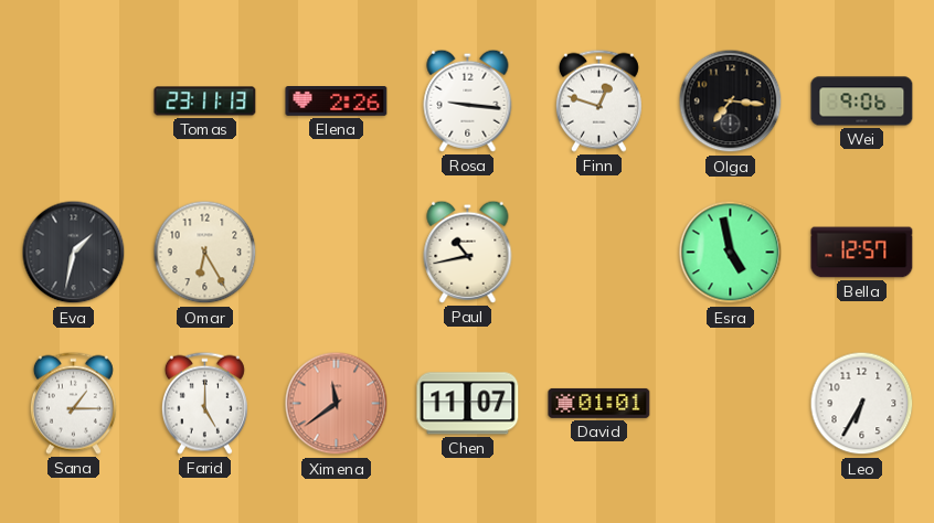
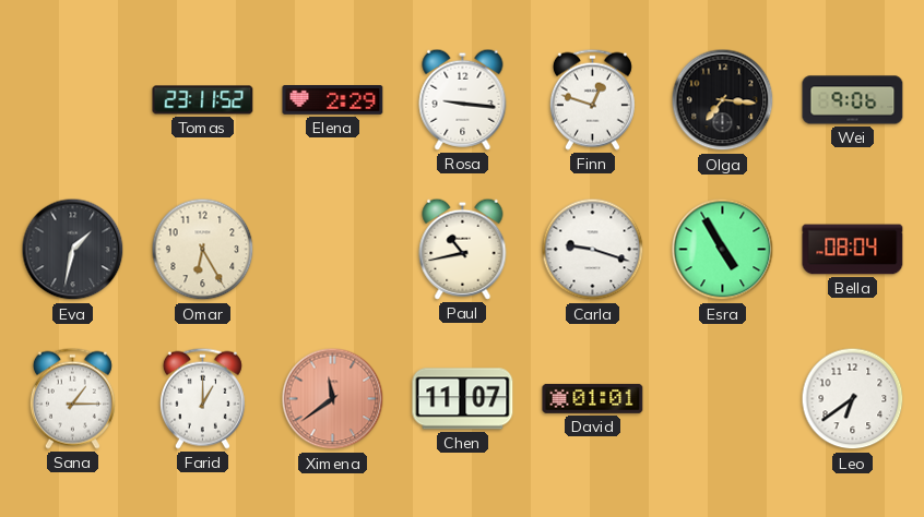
Tomas: 23:11:13 -> 23:11:52
Elena: 2:26 -> 2:29
Carla: none -> 9:18
Esra: 4:58 -> 4:55
Bella: 12:57 -> 08:04
Farid: 5:00 -> 1:00
Leo: 6:35 -> 6:39
